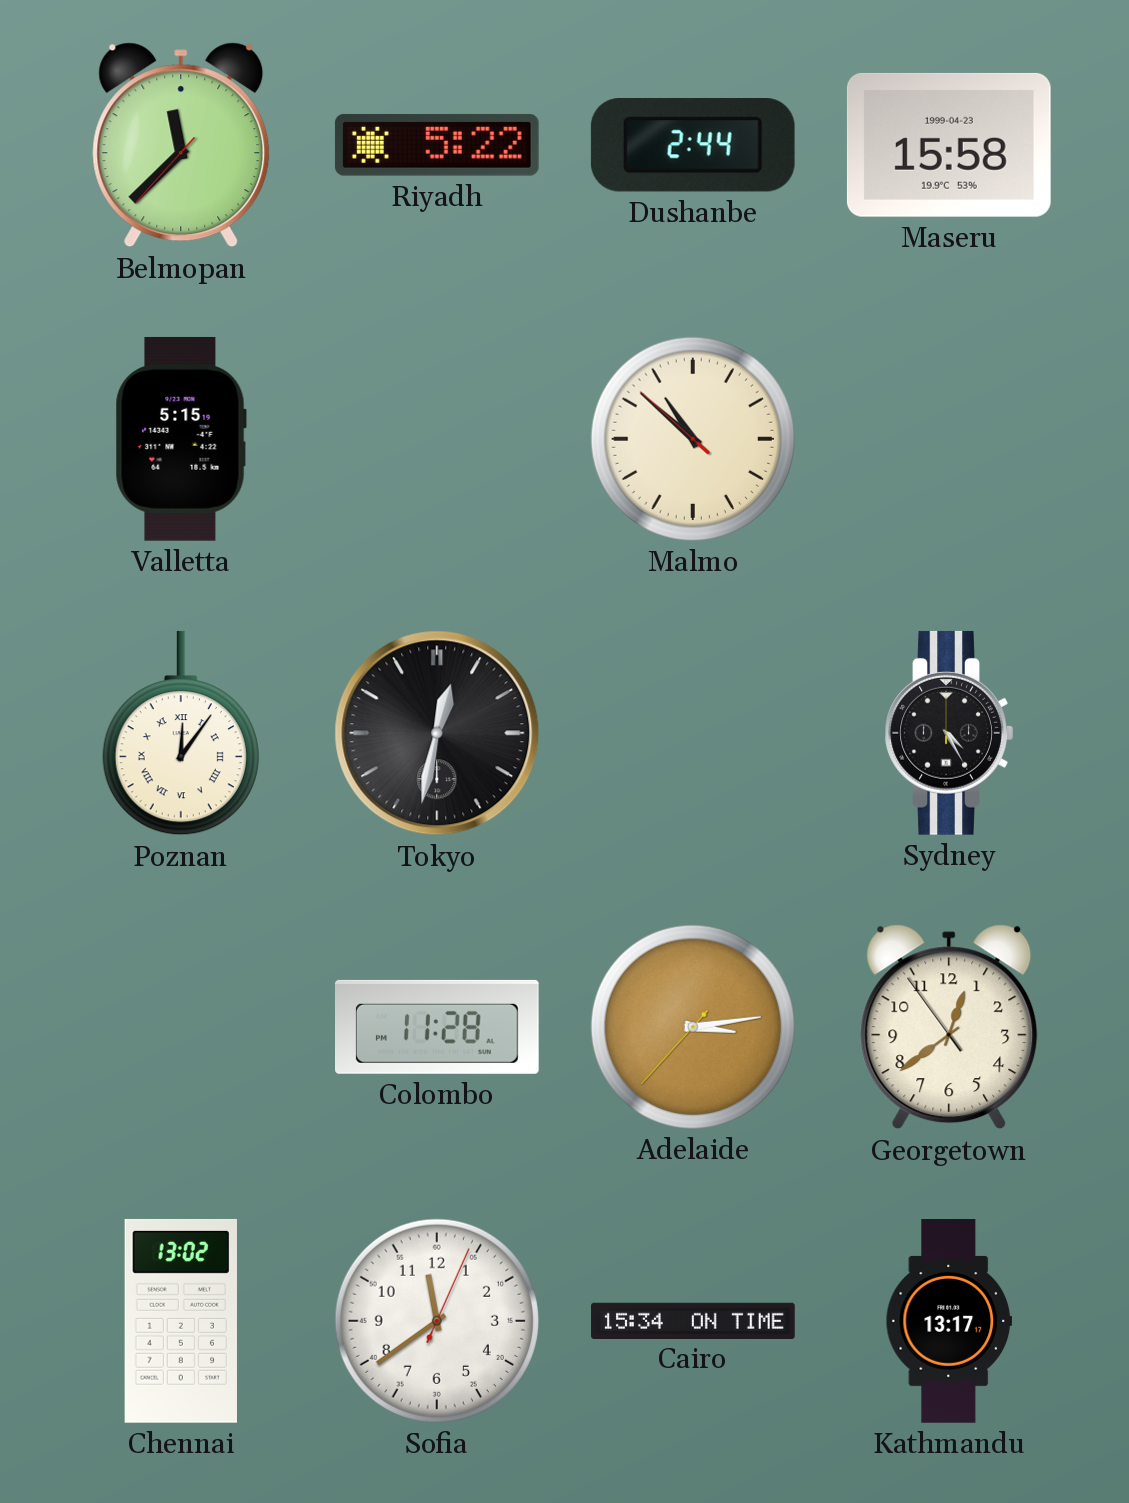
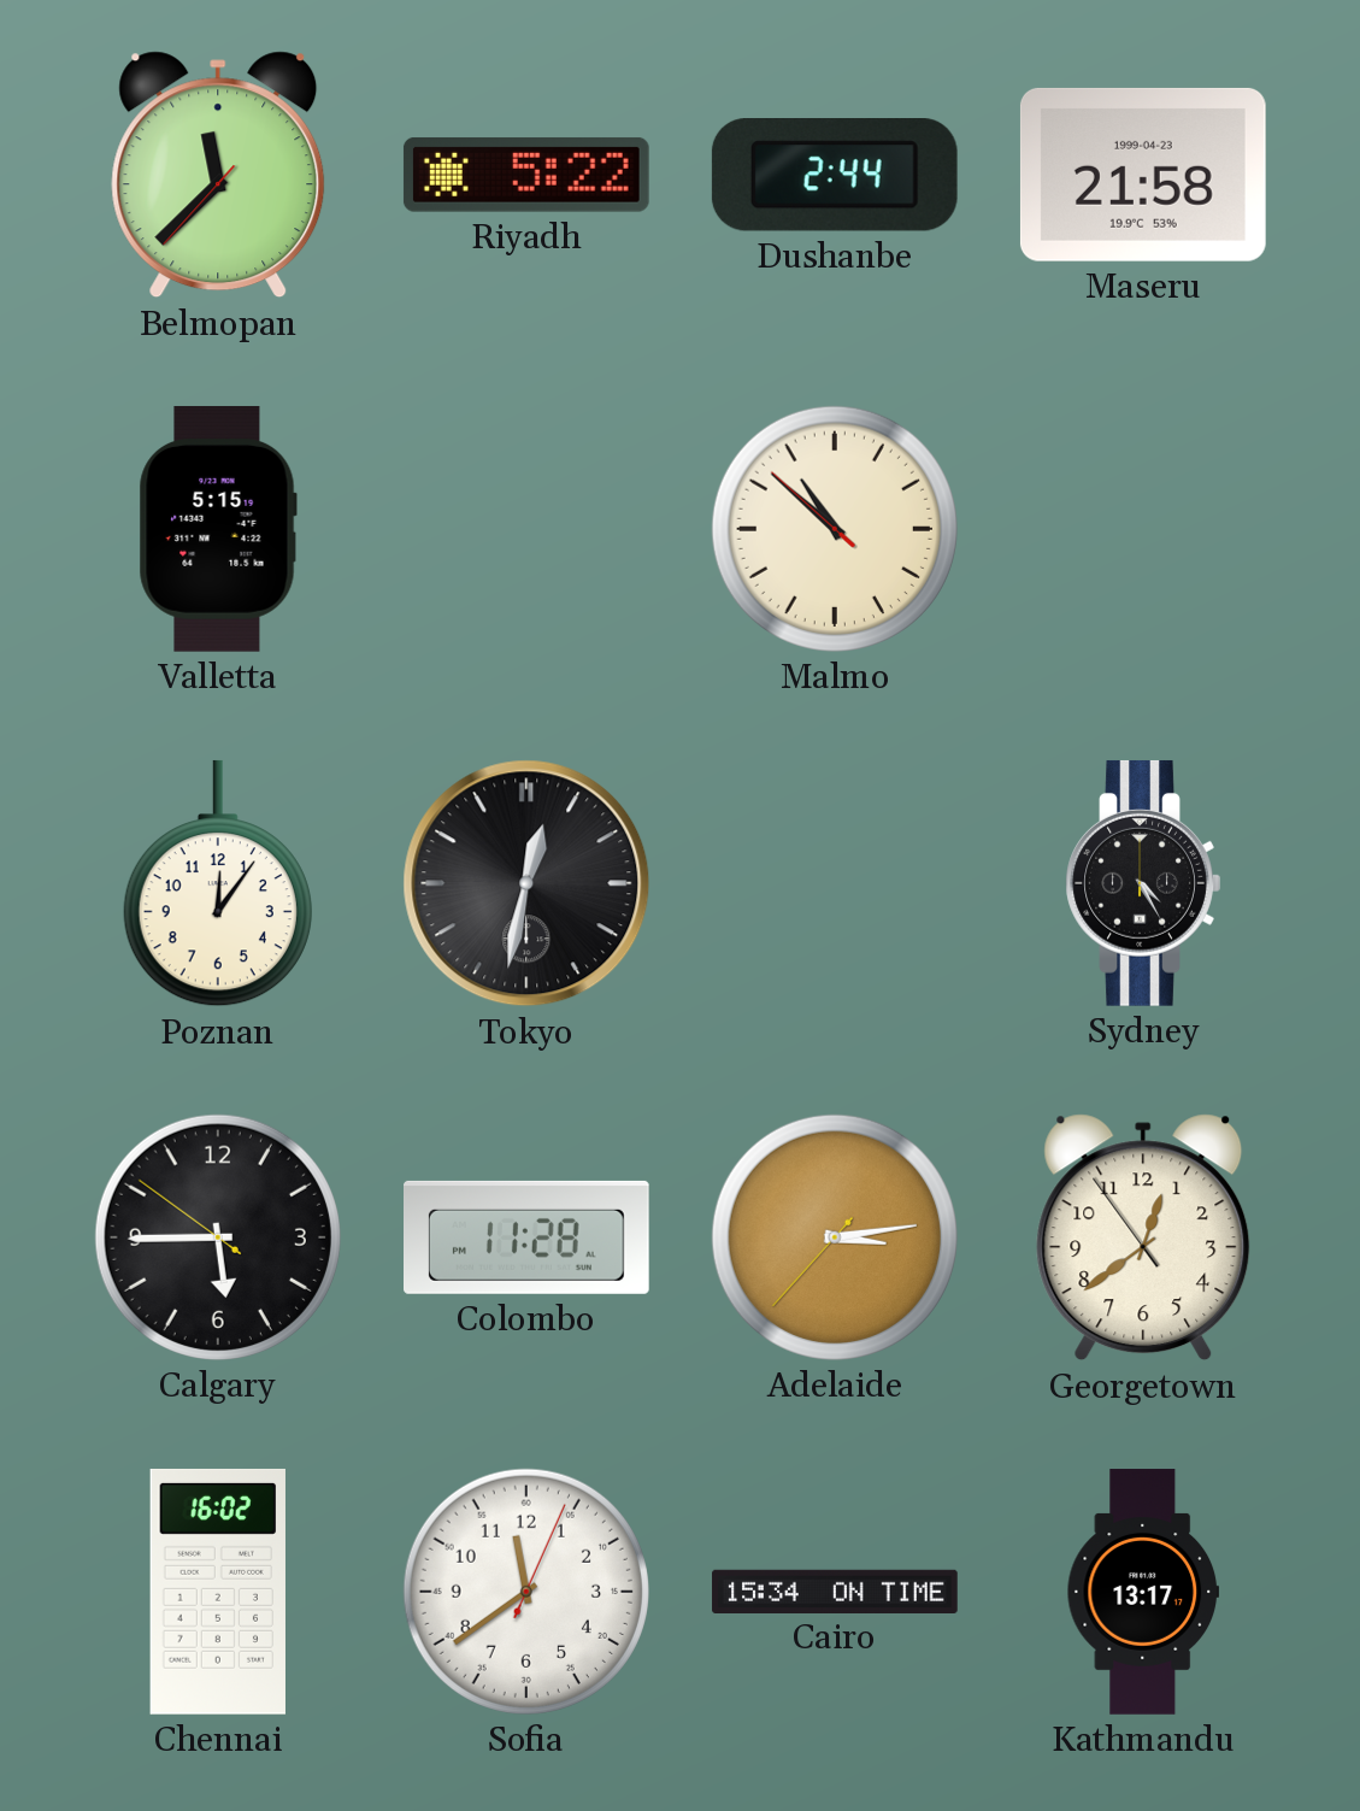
Maseru: 15:58 -> 21:58
Poznan numerals: Roman -> Arabic
Calgary: none -> 5:44
Chennai: 13:02 -> 16:02
